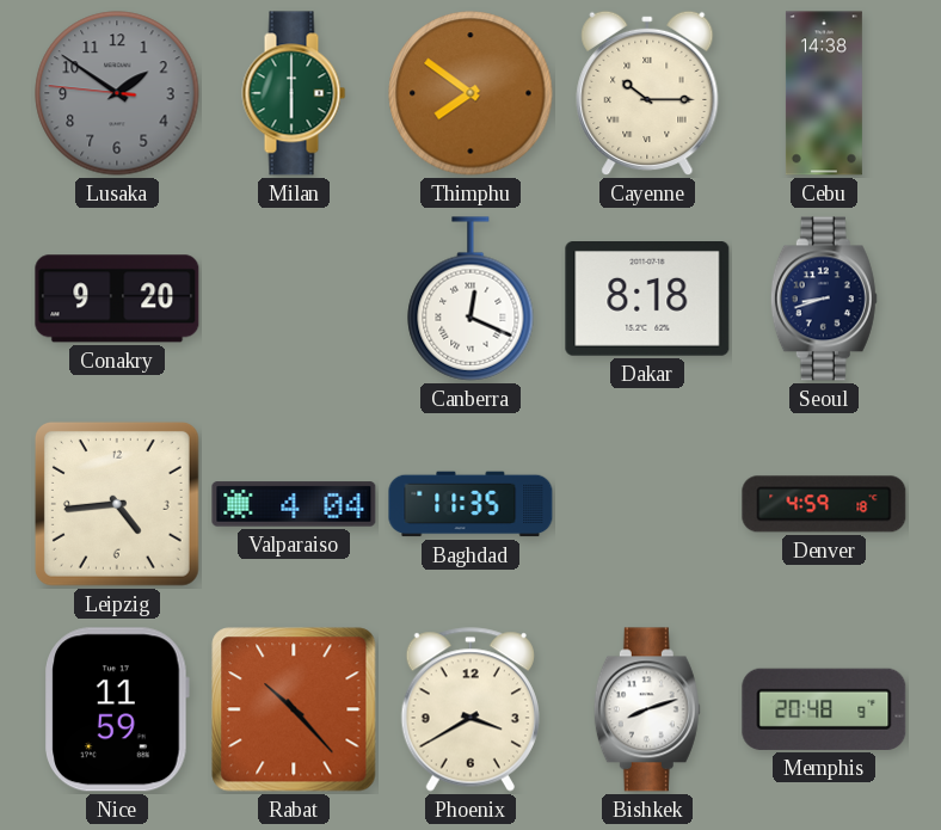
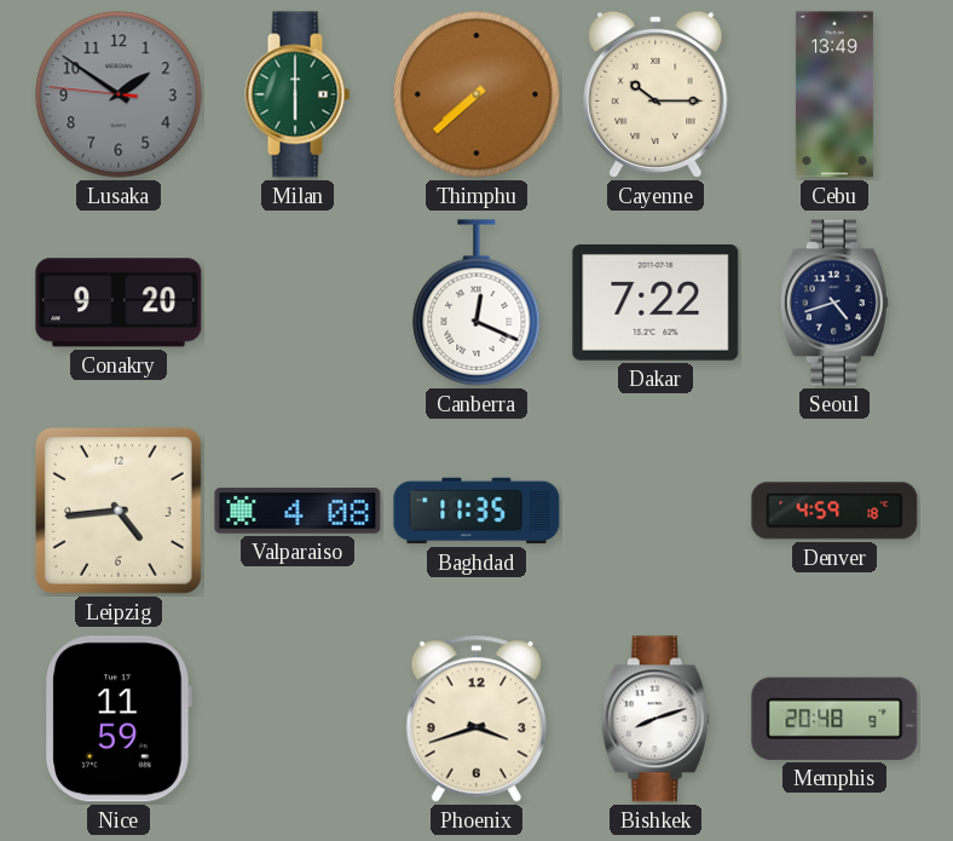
Thimphu: 7:51 -> 7:38
Cebu: 14:38 -> 13:49
Dakar: 8:18 -> 7:22
Seoul: 8:42 -> 4:42
Valparaiso: 4:04 -> 4:08
Rabat: 10:23 -> none
Phoenix: 3:40 -> 3:42
